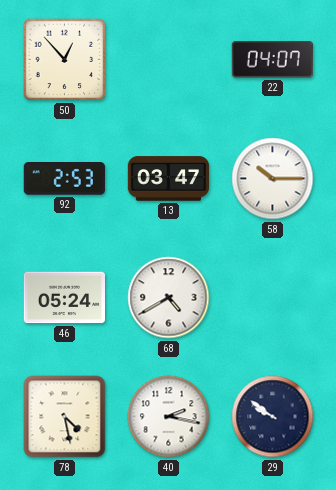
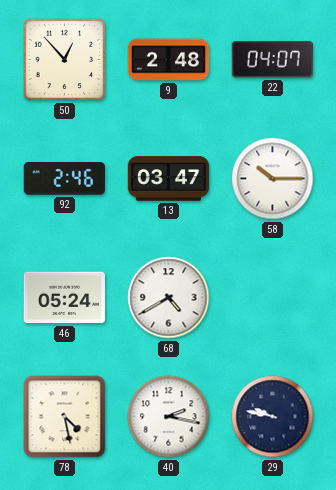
9: none -> 2:48
92: 2:53 -> 2:46
29: 9:51 -> 9:47
